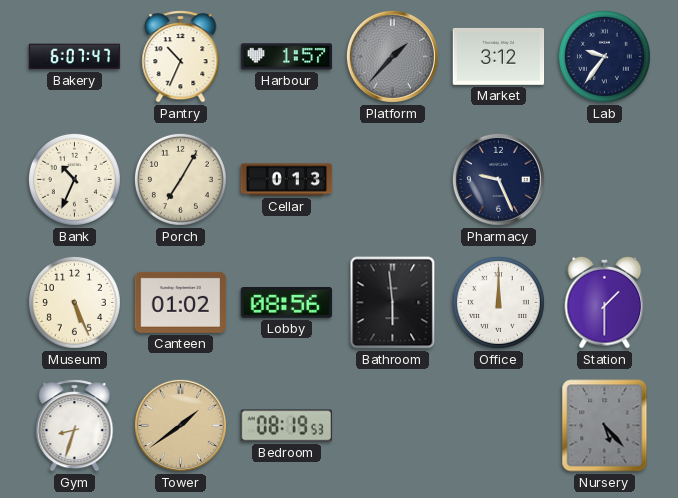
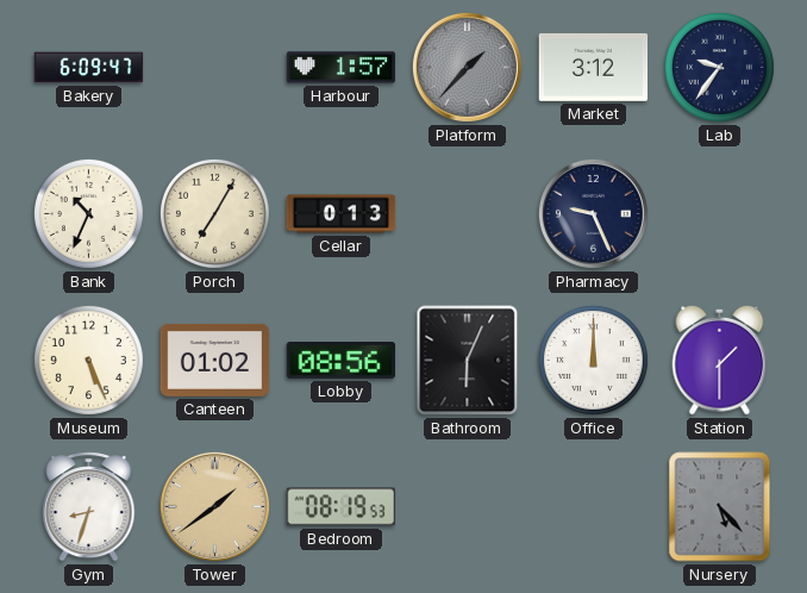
Bakery: 6:07 -> 6:09
Pantry: 10:34 -> none
Bathroom: 5:59 -> 6:04
